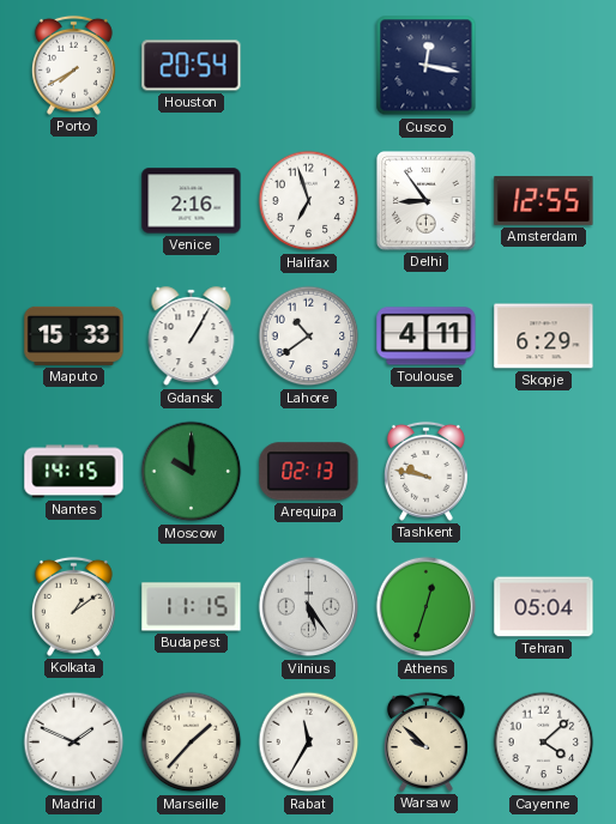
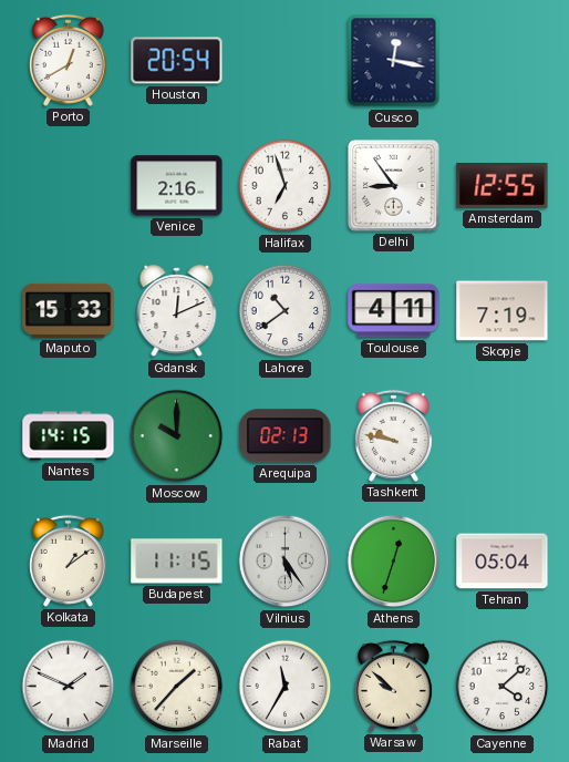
Porto: 7:40 -> 12:40
Gdansk: 1:05 -> 12:11
Skopje: 6:29 -> 7:19
